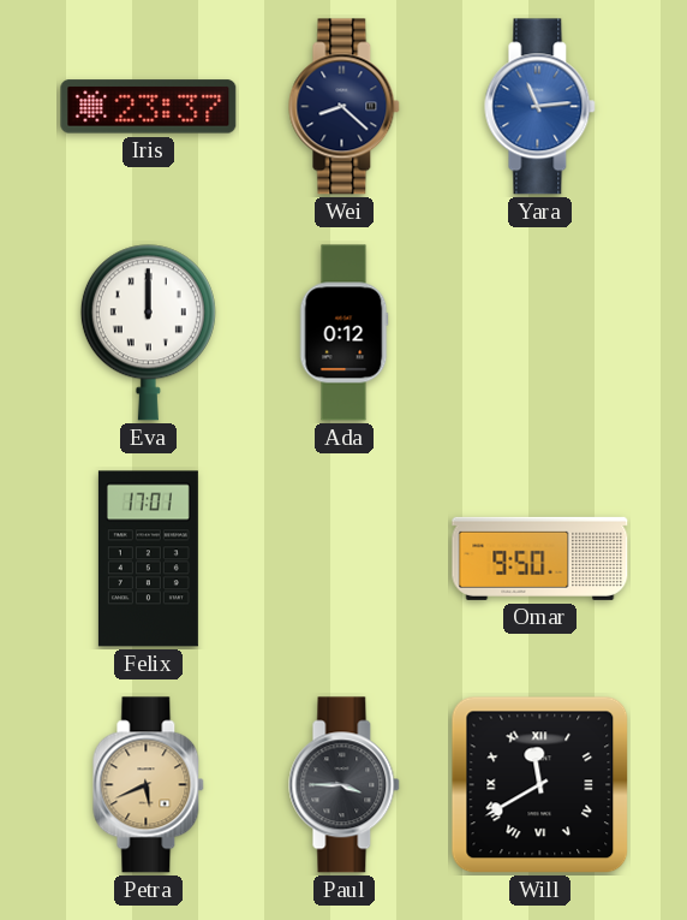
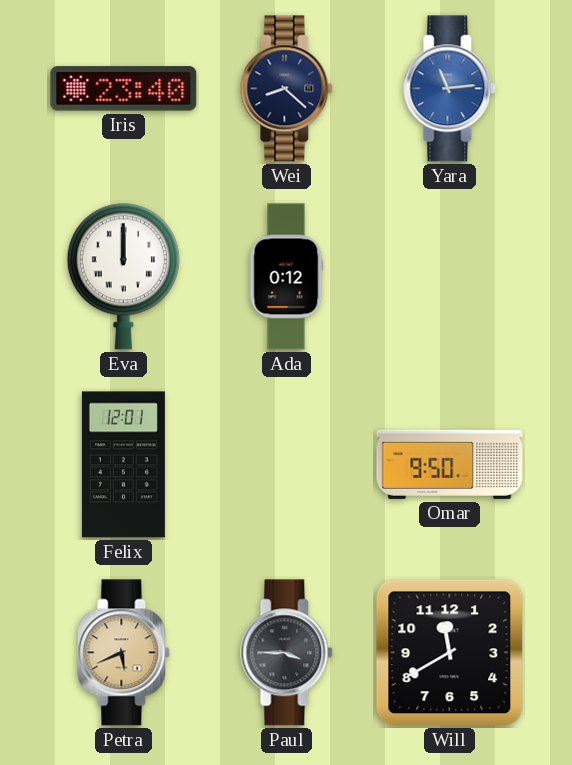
Iris: 23:37 -> 23:40
Felix: 17:01 -> 12:01
Will numerals: Roman -> Arabic
